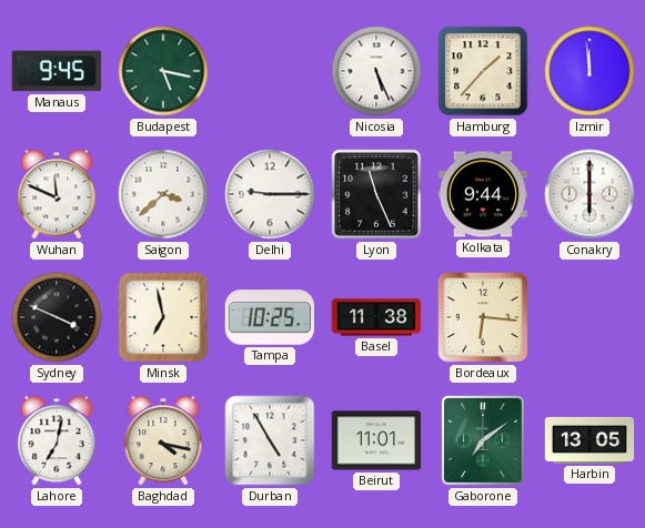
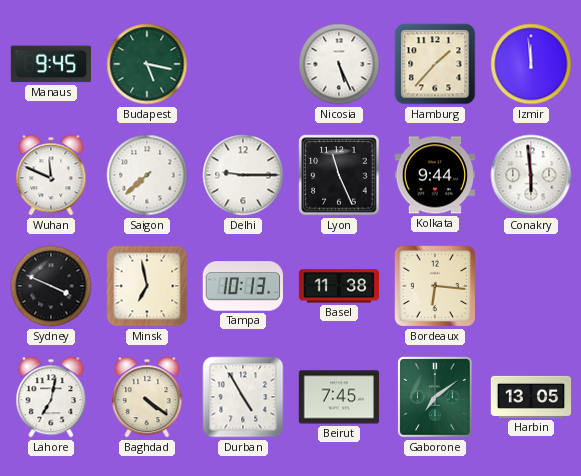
Saigon: 3:38 -> 7:38
Conakry: 6:00 -> 5:59
Tampa: 10:25 -> 10:13
Baghdad: 4:17 -> 4:21
Beirut: 11:01 -> 7:45
